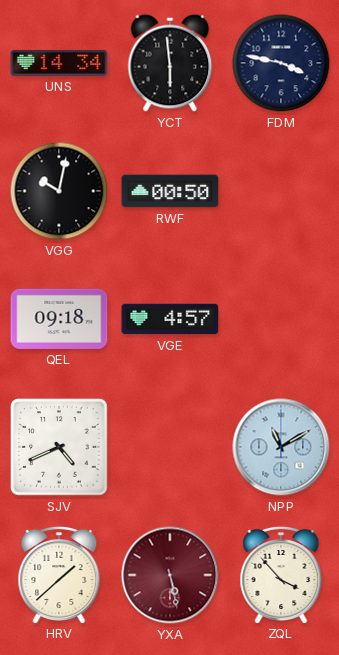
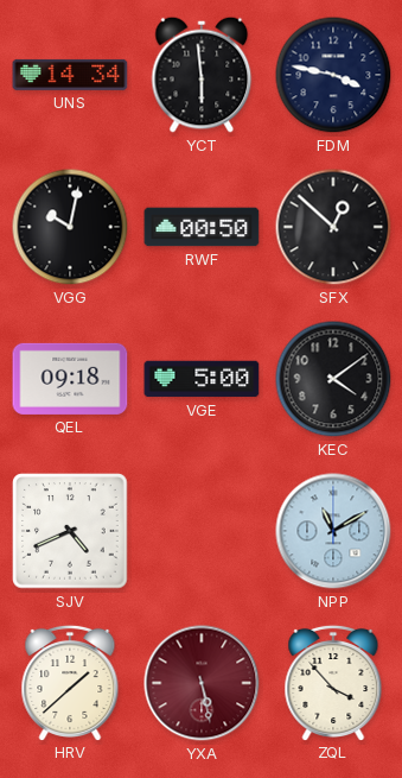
SFX: none -> 12:52
VGE: 4:57 -> 5:00
KEC: none -> 4:09
